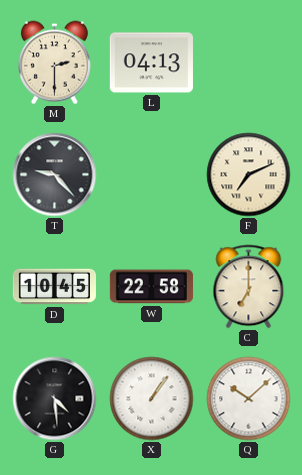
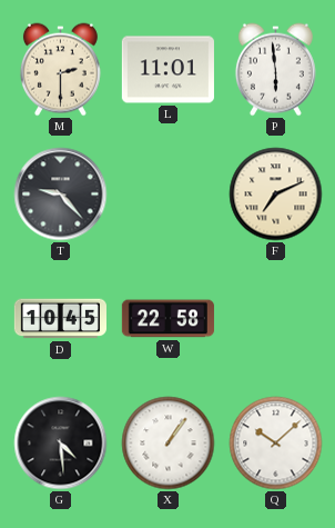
L: 04:13 -> 11:01
P: none -> 5:59
C: 7:00 -> none
